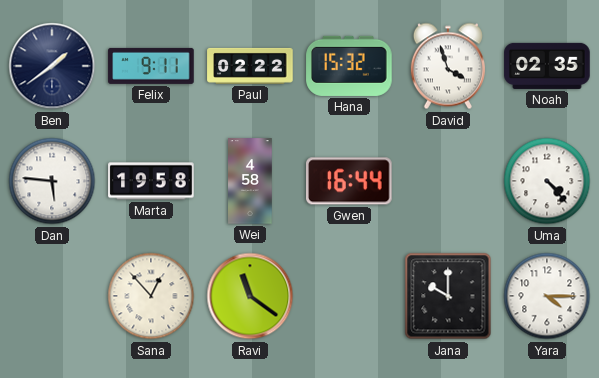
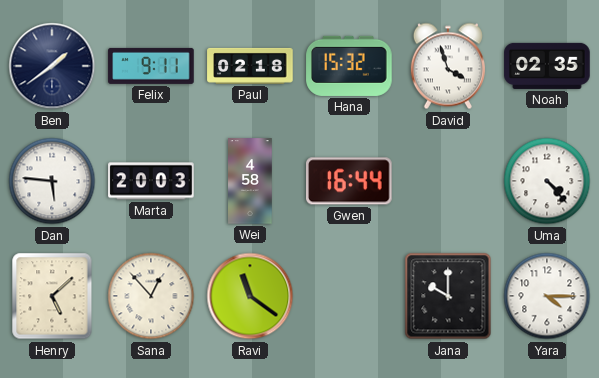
Paul: 02:22 -> 02:18
Marta: 19:58 -> 20:03
Henry: none -> 5:08
